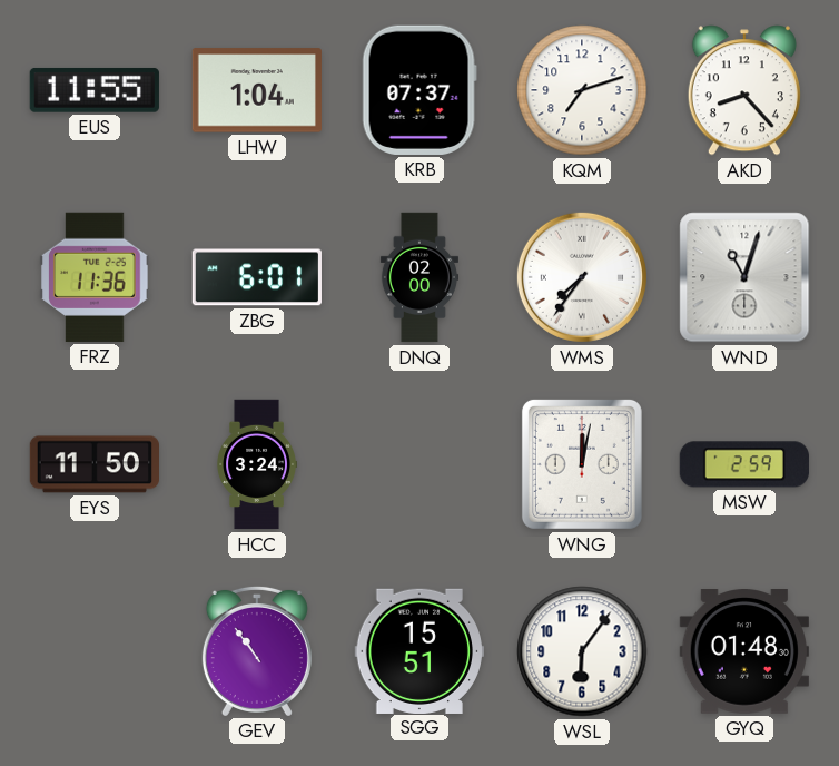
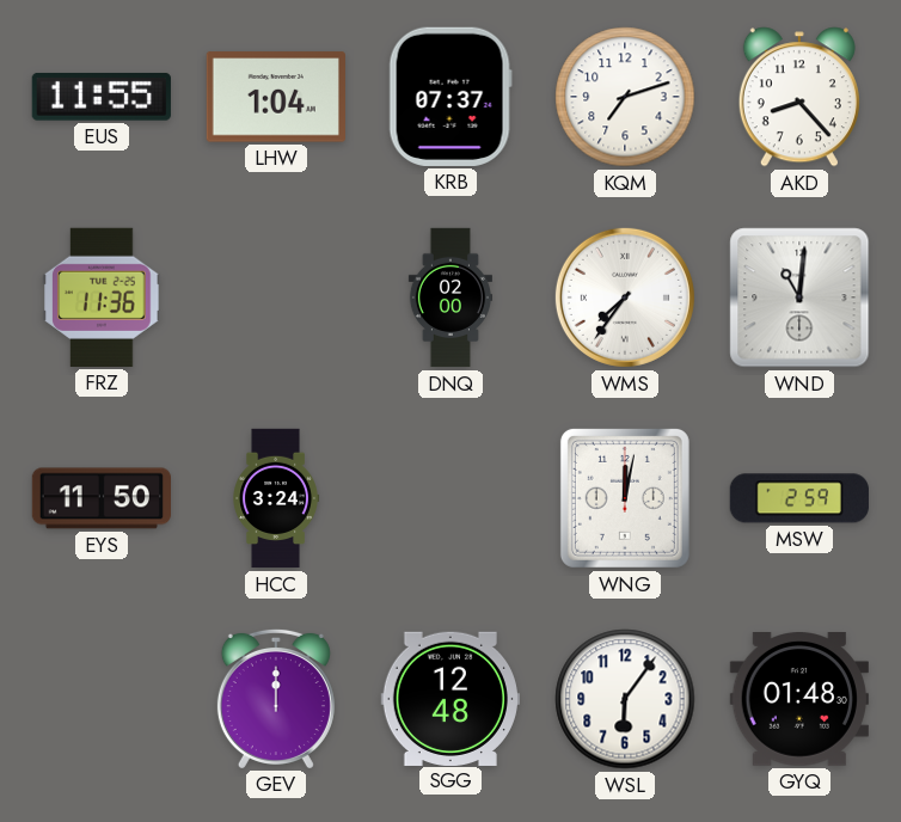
ZBG: 6:01 -> none
WND: 11:03 -> 11:01
GEV: 10:54 -> 12:00
SGG: 15:51 -> 12:48
